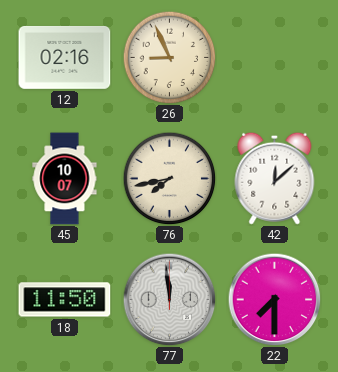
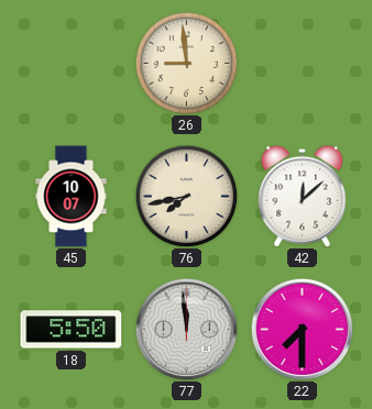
12: 02:16 -> none
26: 8:56 -> 8:59
18: 11:50 -> 5:50
